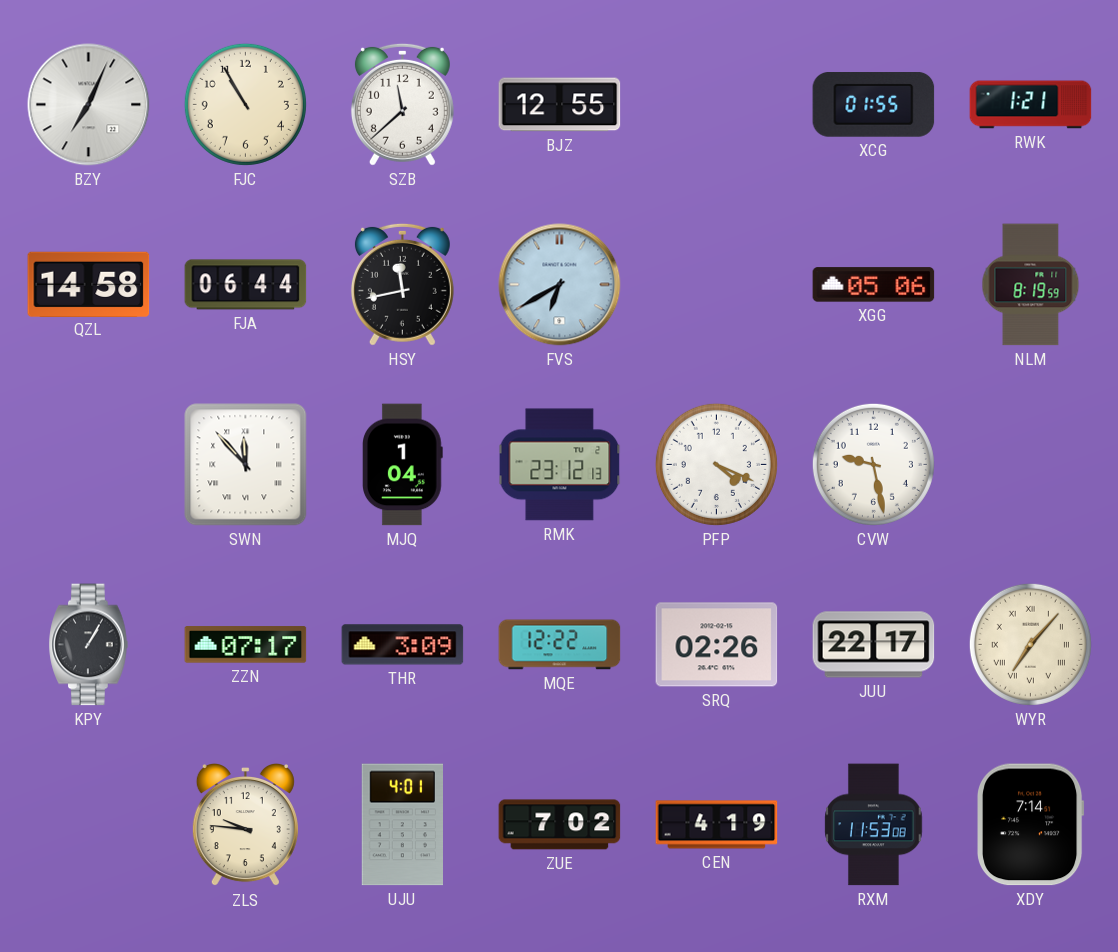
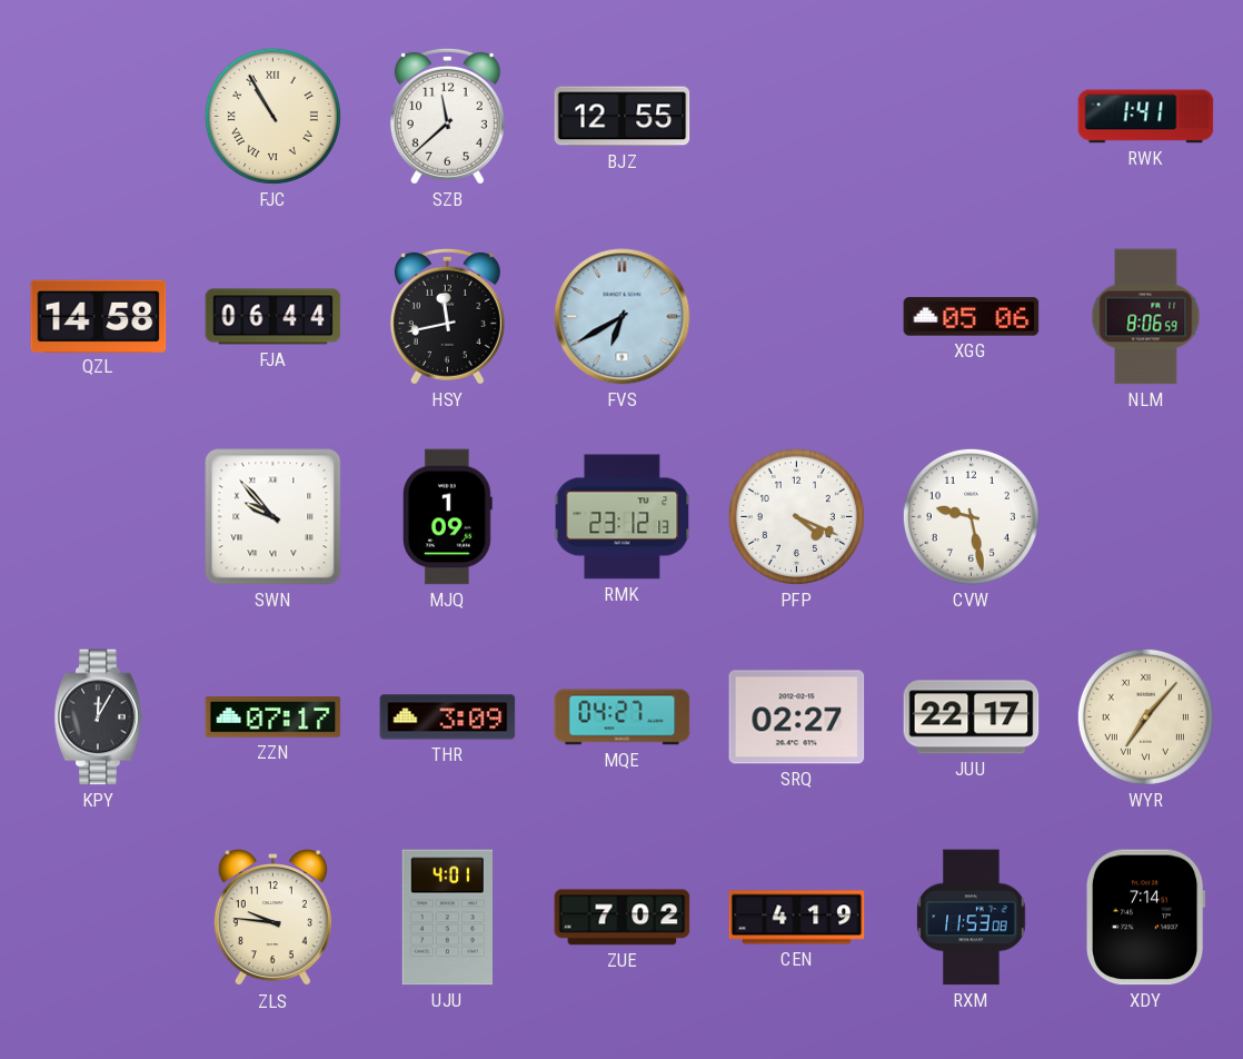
BZY: 7:04 -> none
FJC numerals: Arabic -> Roman
XCG: 01:55 -> none
RWK: 1:21 -> 1:41
NLM: 8:19 -> 8:06
SWN: 11:53 -> 9:53
MJQ: 1:04 -> 1:09
KPY: 1:05 -> 12:05
MQE: 12:22 -> 04:27
SRQ: 02:26 -> 02:27
